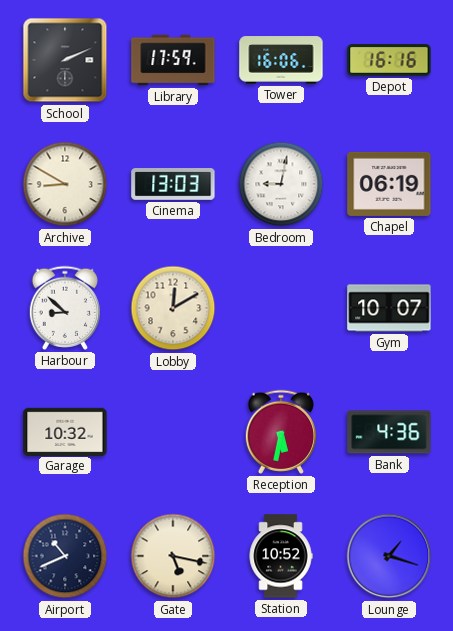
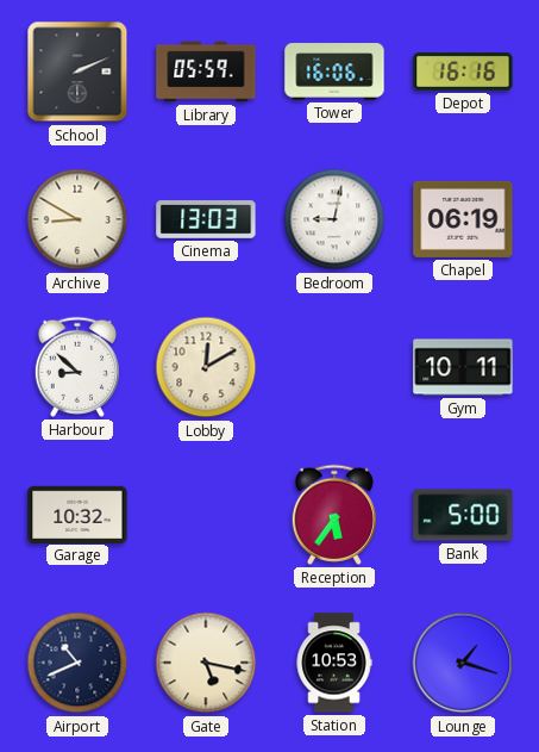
Library: 17:59 -> 05:59
Gym: 10:07 -> 10:11
Reception: 5:32 -> 5:36
Bank: 4:36 -> 5:00
Station: 10:52 -> 10:53
